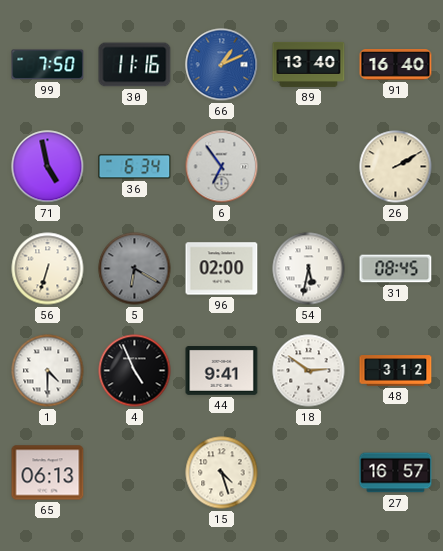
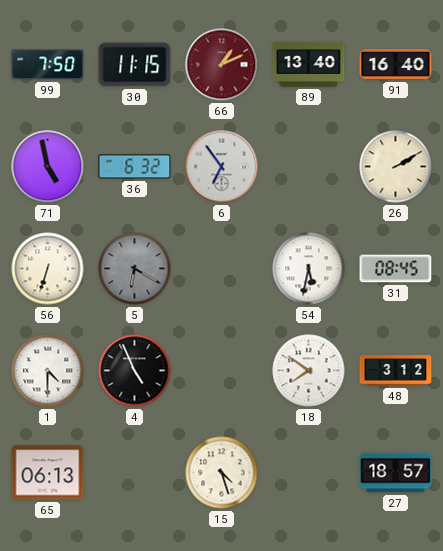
30: 11:16 -> 11:15
66 dial: blue -> burgundy
36: 6:34 -> 6:32
96: 02:00 -> none
44: 9:41 -> none
18: 2:51 -> 7:51
27: 16:57 -> 18:57
